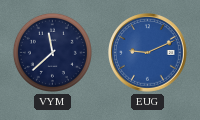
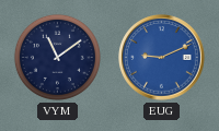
VYM: 11:38 -> 11:09
